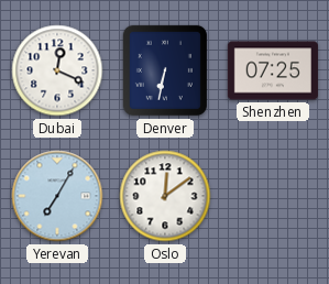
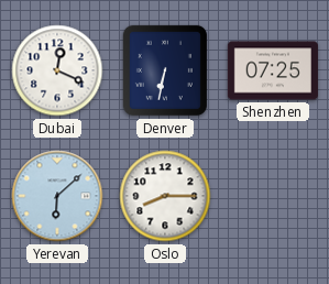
Yerevan: 7:05 -> 6:08
Oslo: 12:09 -> 8:15
